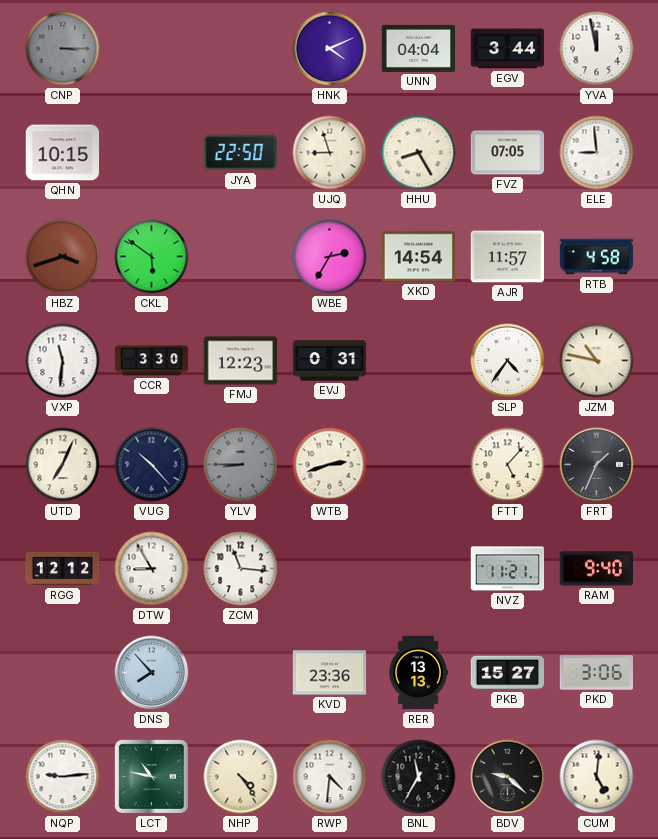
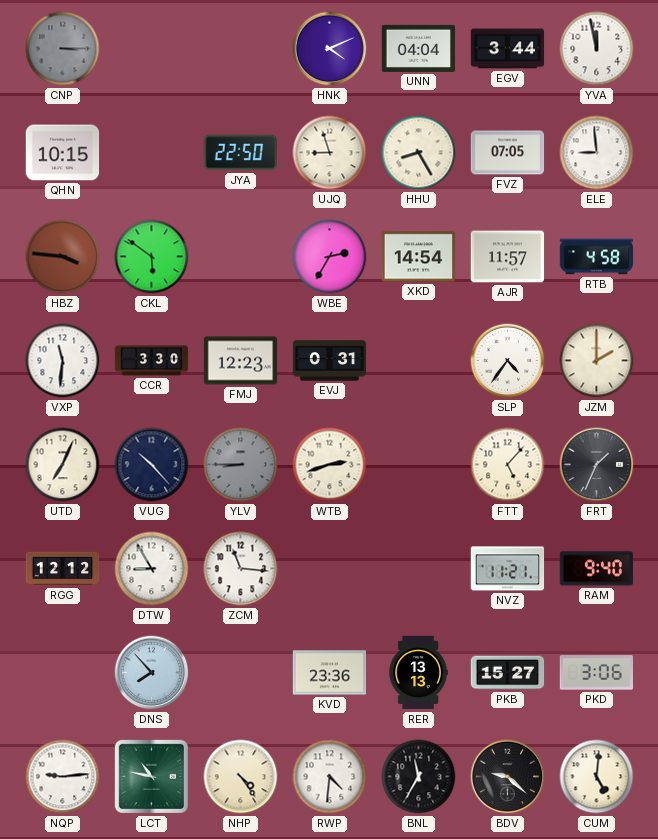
HBZ: 3:42 -> 3:46
JZM: 10:47 -> 2:00
